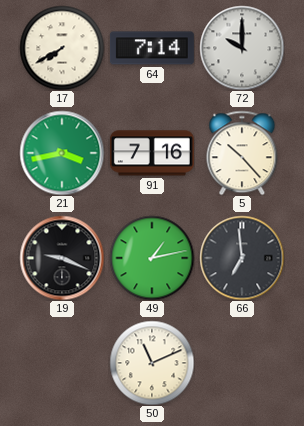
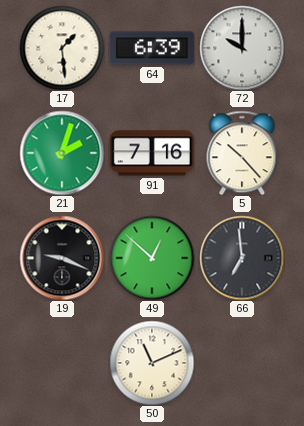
17: 7:40 -> 1:29
64: 7:14 -> 6:39
21: 3:43 -> 2:03
49: 1:13 -> 12:52
